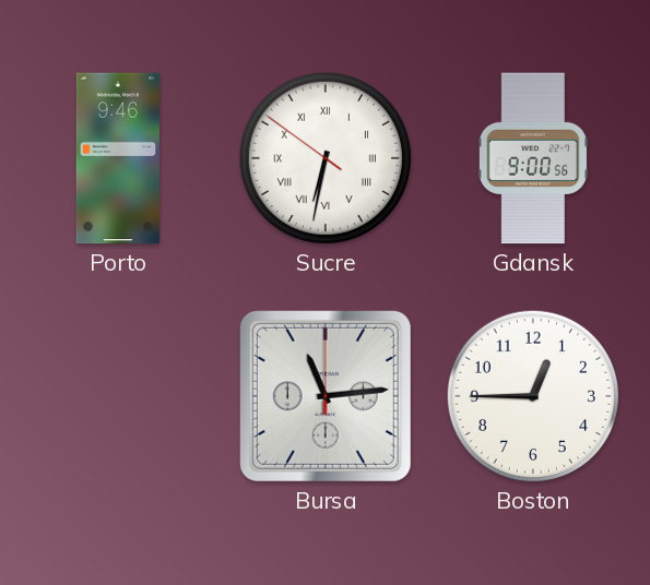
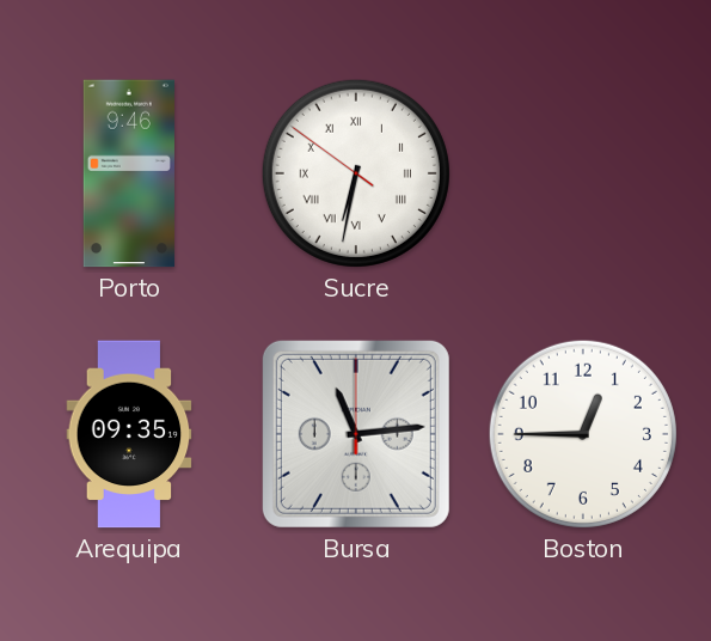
Gdansk: 9:00 -> none
Arequipa: none -> 09:35
